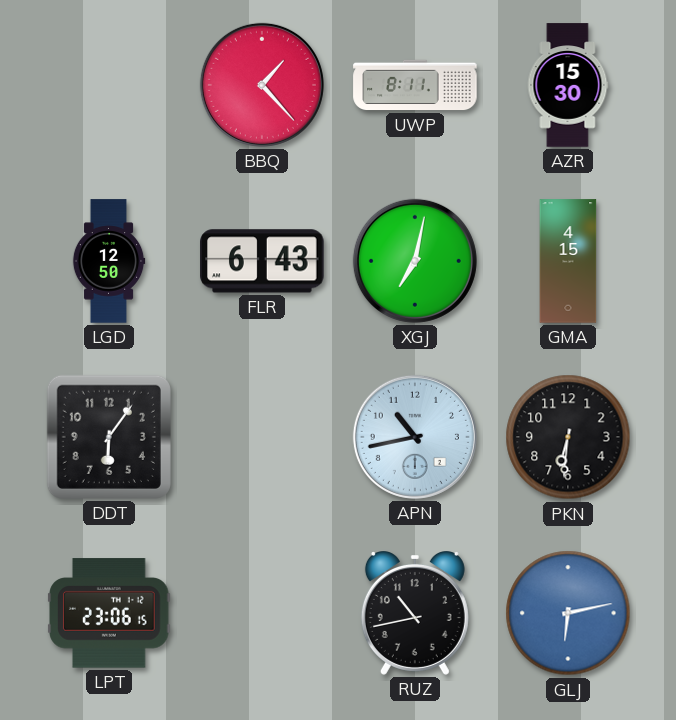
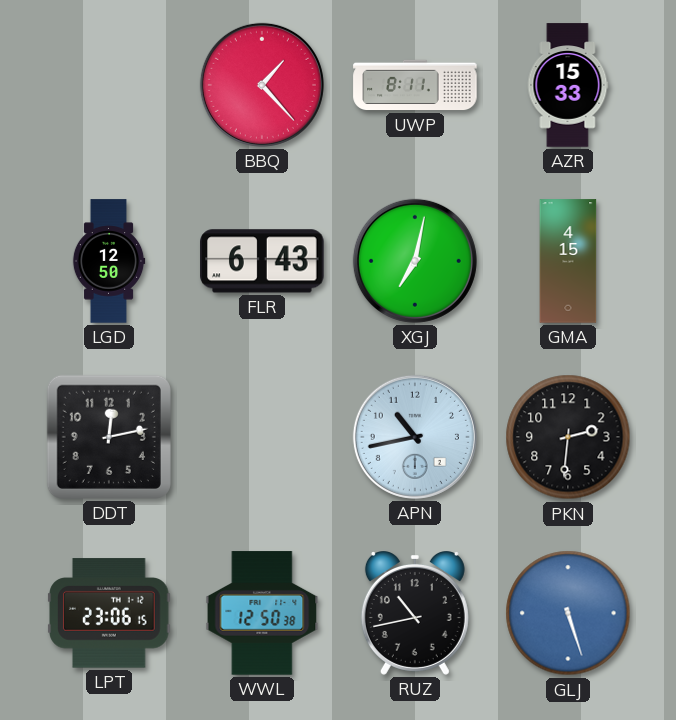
AZR: 15:30 -> 15:33
DDT: 6:06 -> 12:13
PKN: 6:31 -> 2:31
WWL: none -> 12:50
GLJ: 6:13 -> 5:27
